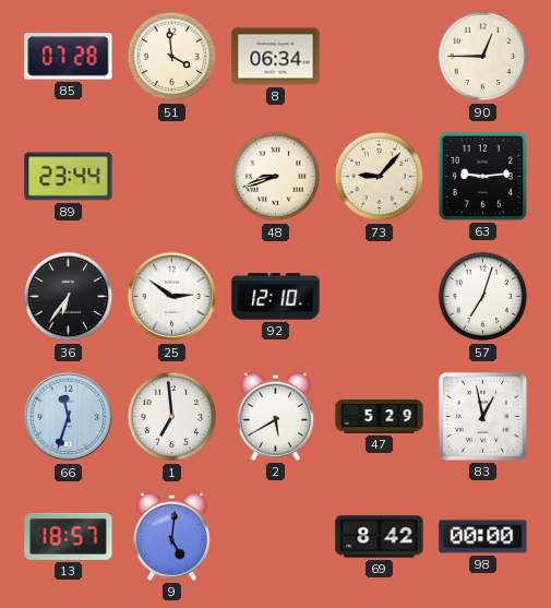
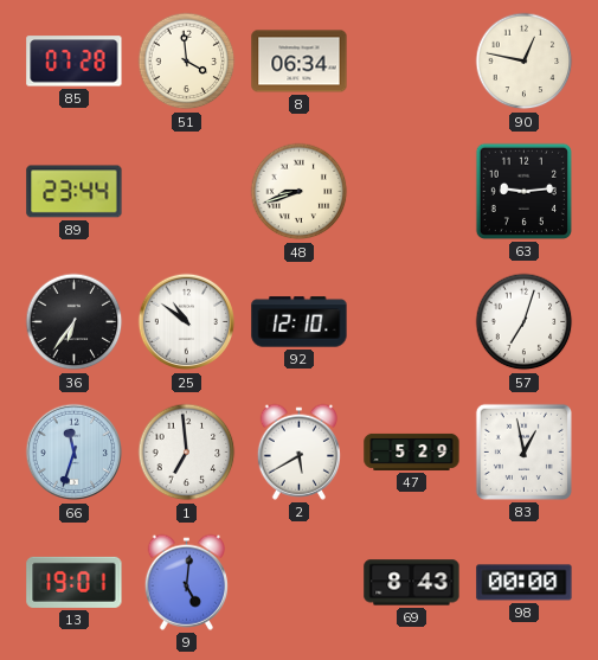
90: 12:45 -> 12:47
73: 9:07 -> none
25: 2:51 -> 10:51
13: 18:57 -> 19:01
69: 8:42 -> 8:43
